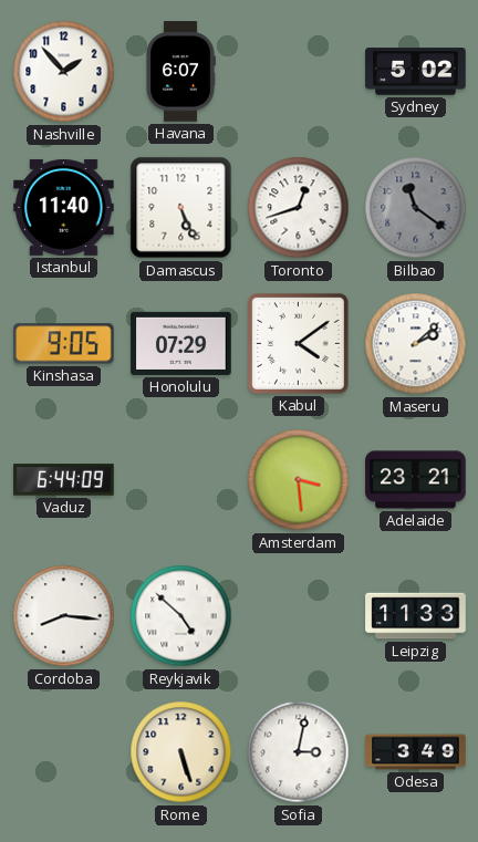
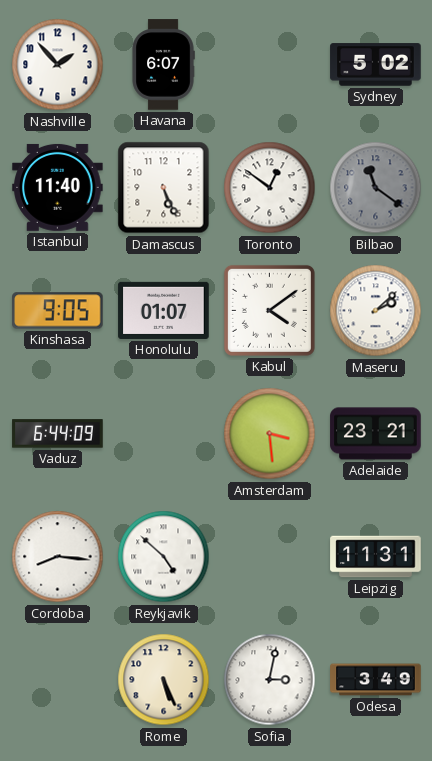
Toronto: 12:42 -> 12:51
Honolulu: 07:29 -> 01:07
Leipzig: 11:33 -> 11:31
Rome: 5:27 -> 5:26
